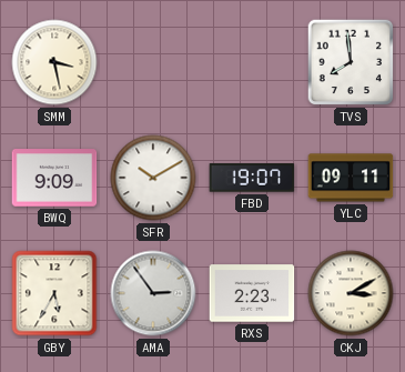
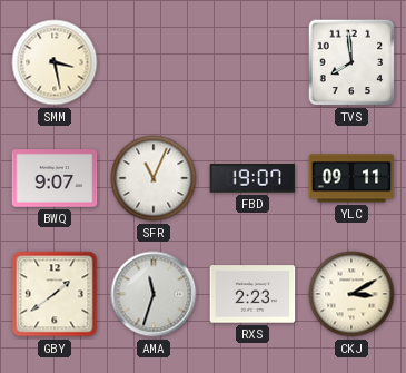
BWQ: 9:09 -> 9:07
SFR: 10:10 -> 11:04
GBY: 5:35 -> 1:39
AMA: 2:54 -> 11:33
